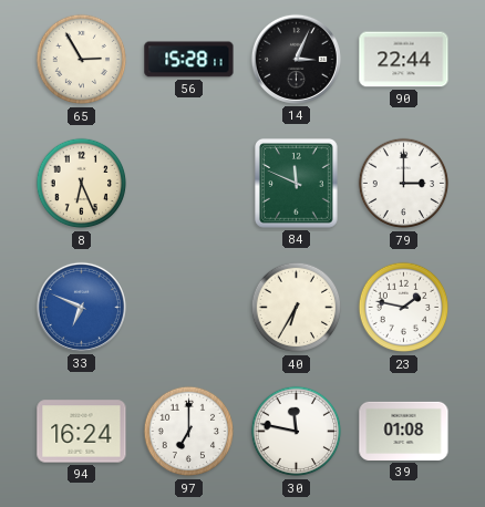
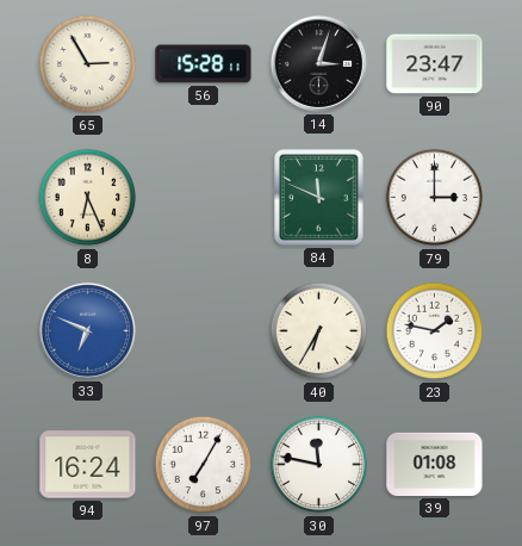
14: 3:04 -> 3:03
90: 22:44 -> 23:47
97: 7:00 -> 7:05
